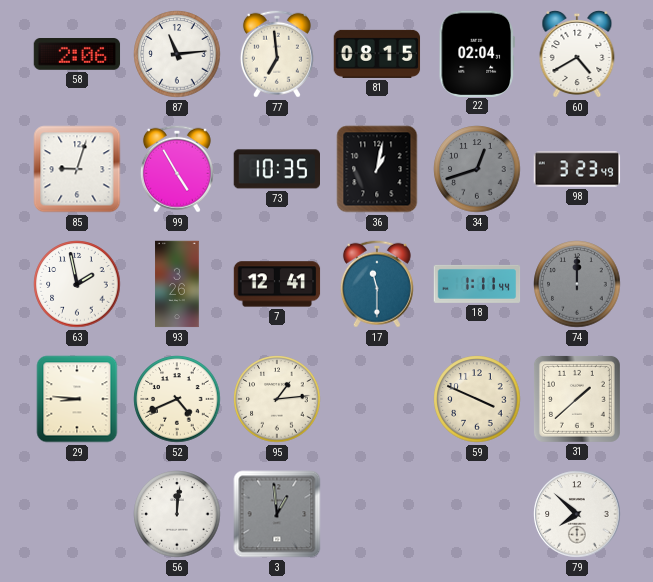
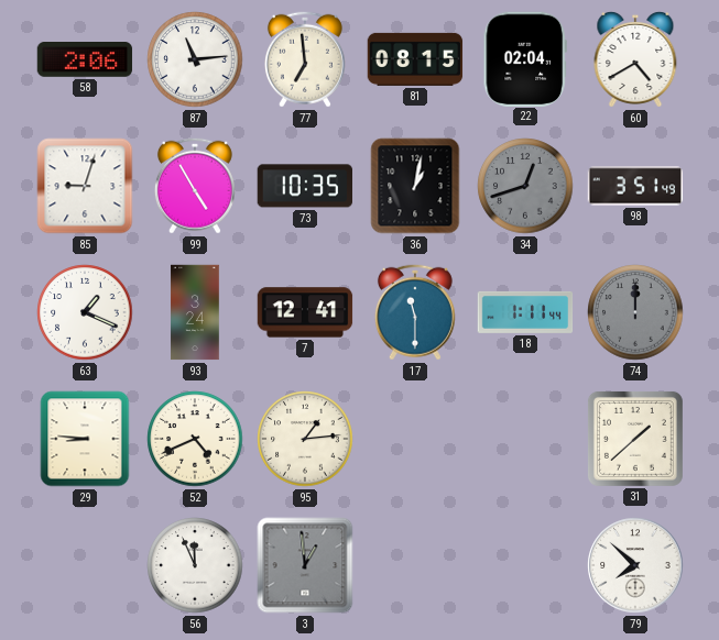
98: 3:23 -> 3:51
63: 1:58 -> 1:19
93: 3:26 -> 3:24
59: 3:49 -> none
56: 12:01 -> 11:56
